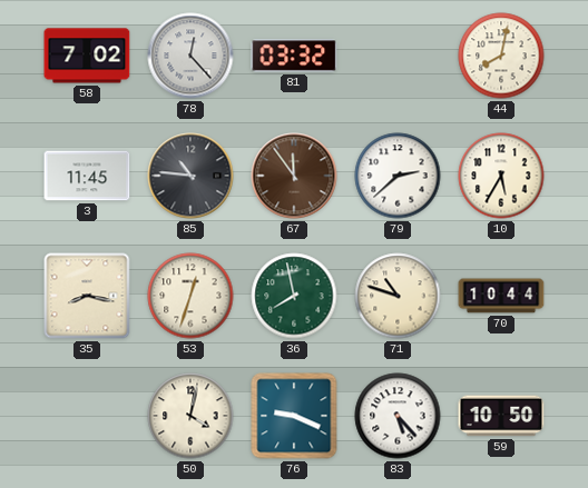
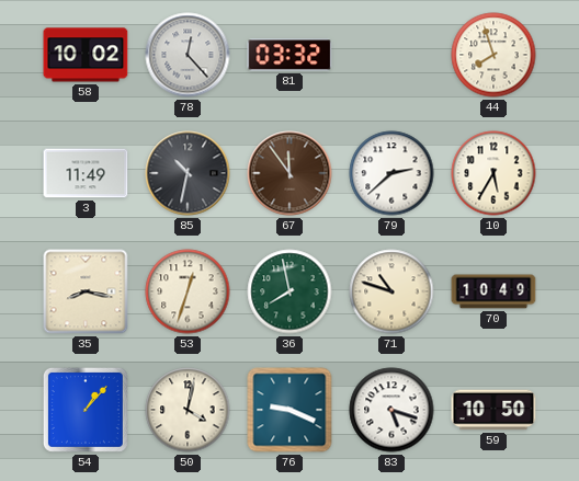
58: 7:02 -> 10:02
44: 8:02 -> 7:57
3: 11:45 -> 11:49
85: 10:46 -> 10:32
70: 10:44 -> 10:49
54: none -> 1:07
83: 5:23 -> 5:18
